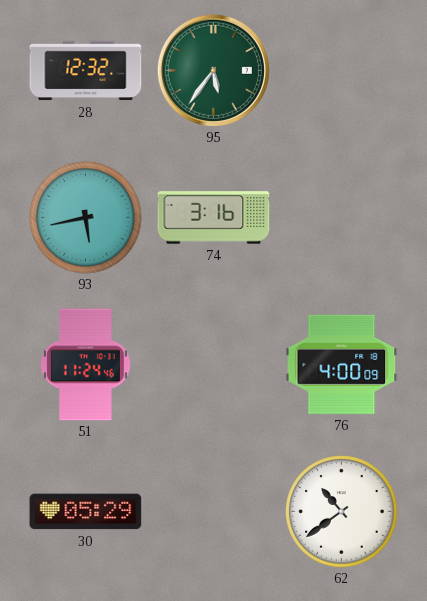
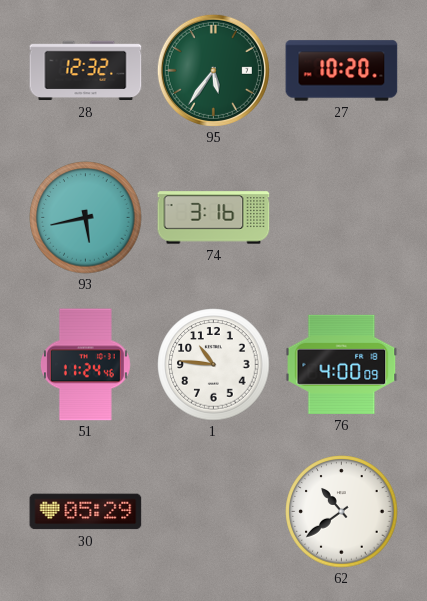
27: none -> 10:20
1: none -> 10:46
